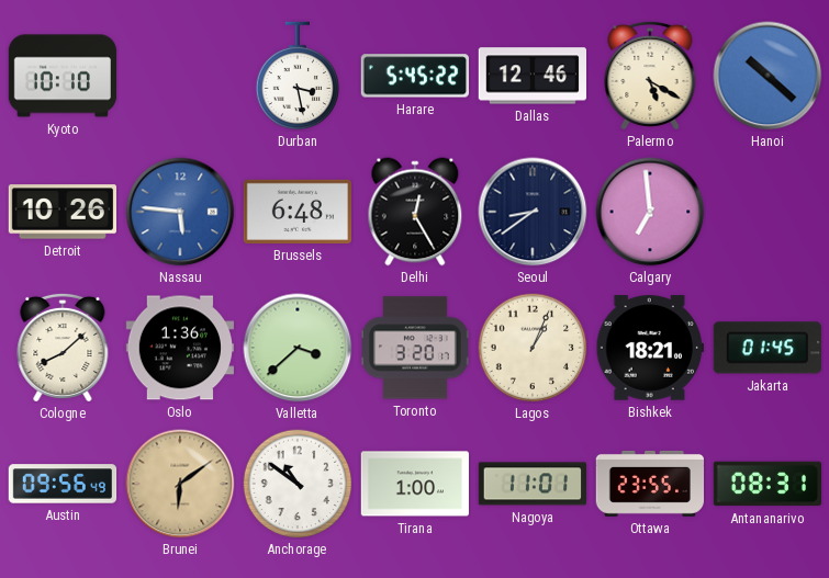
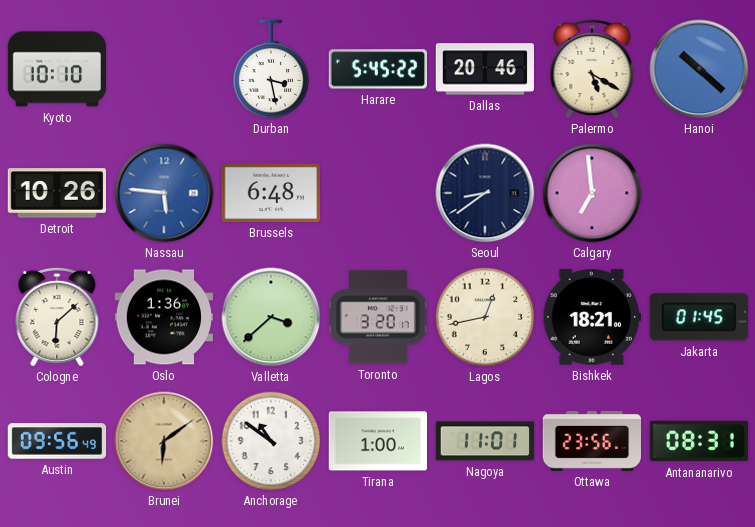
Dallas: 12:46 -> 20:46
Delhi: 12:25 -> none
Cologne: 8:08 -> 6:08
Lagos: 1:04 -> 12:43
Ottawa: 23:55 -> 23:56
